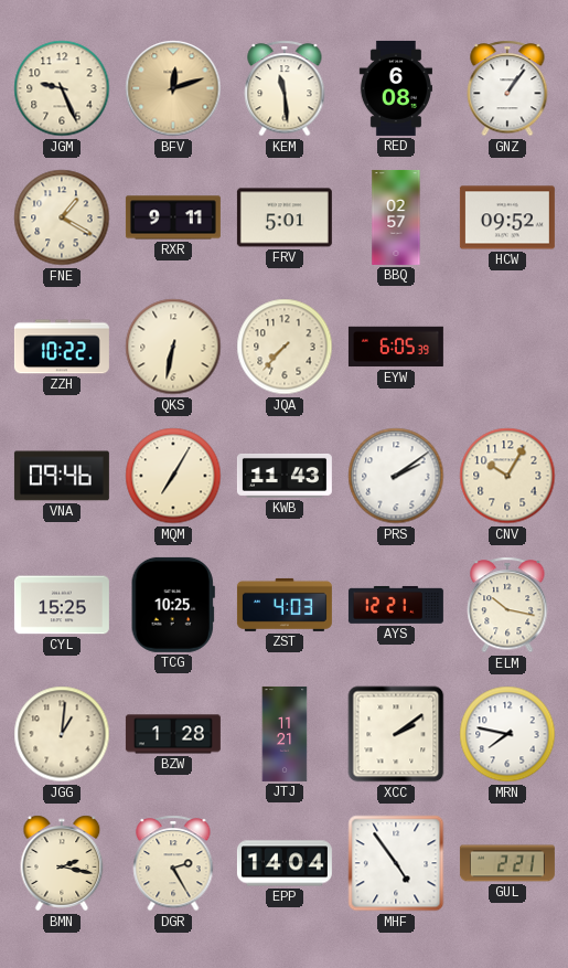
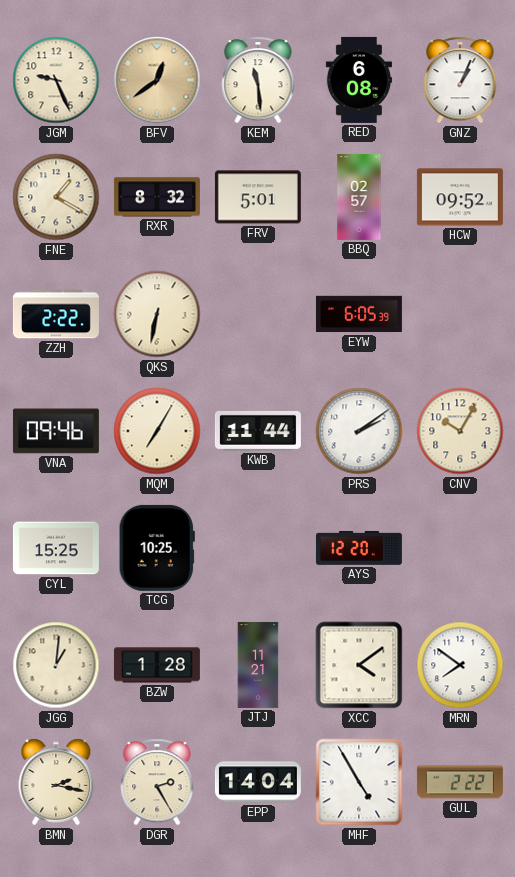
BFV: 12:12 -> 12:39
GNZ: 1:06 -> 1:04
RXR: 9:11 -> 8:32
ZZH: 10:22 -> 2:22
JQA: 7:37 -> none
KWB: 11:43 -> 11:44
ZST: 4:03 -> none
AYS: 12:21 -> 12:20
ELM: 10:17 -> none
XCC: 2:09 -> 4:09
MRN: 7:47 -> 7:51
MHF: 4:54 -> 4:55
GUL: 2:21 -> 2:22
